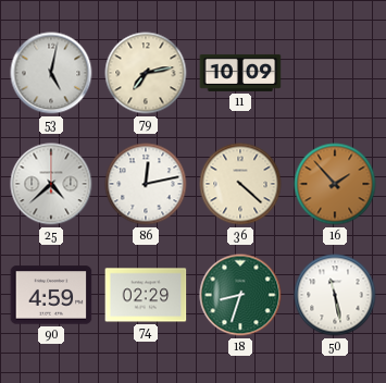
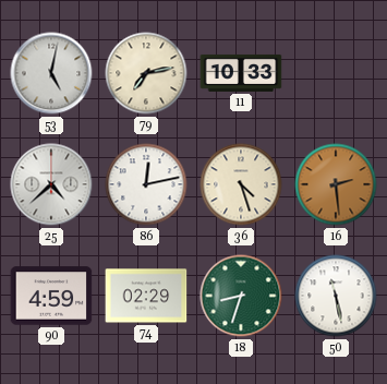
11: 10:09 -> 10:33
36: 4:22 -> 4:27
16: 1:53 -> 2:29
